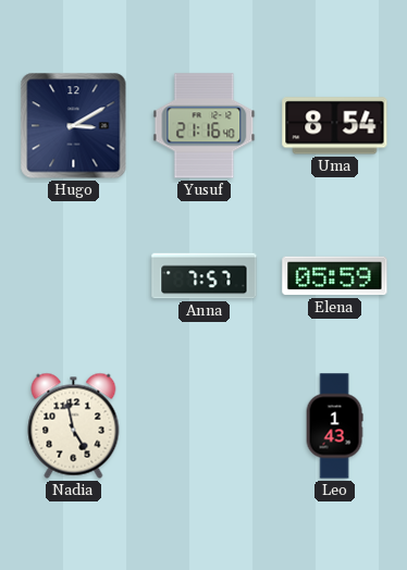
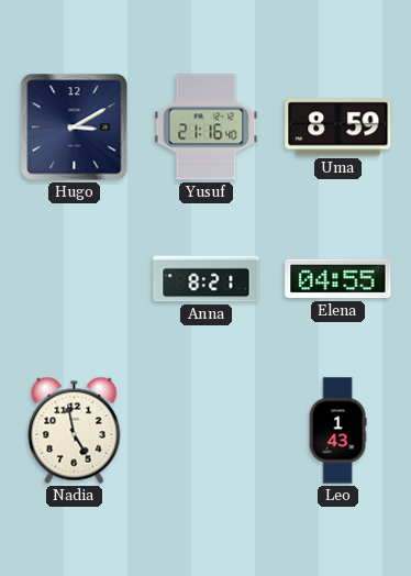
Uma: 8:54 -> 8:59
Anna: 7:57 -> 8:21
Elena: 05:59 -> 04:55
